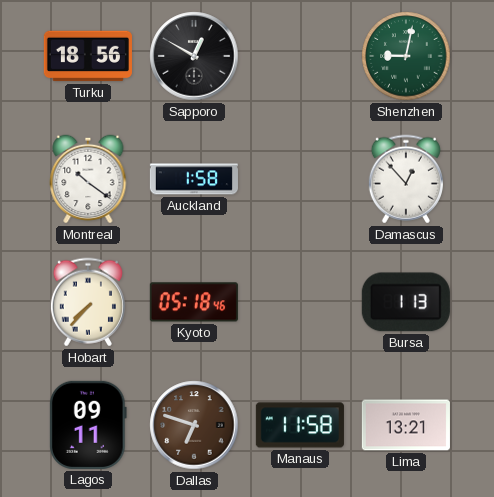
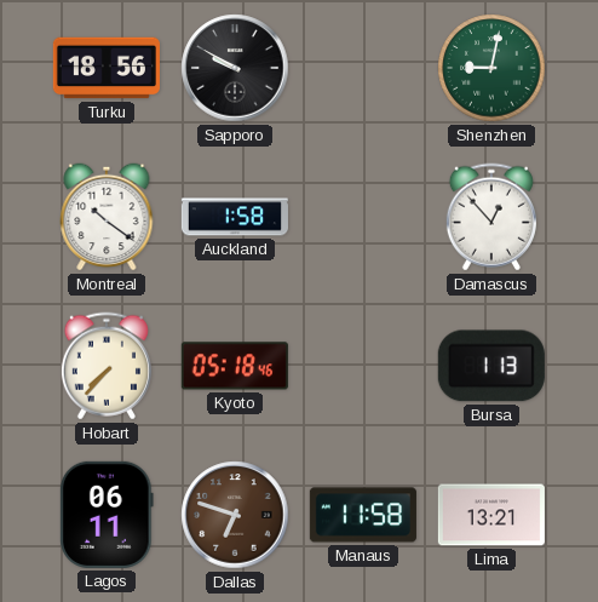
Sapporo: 12:50 -> 9:50
Lagos: 09:11 -> 06:11
